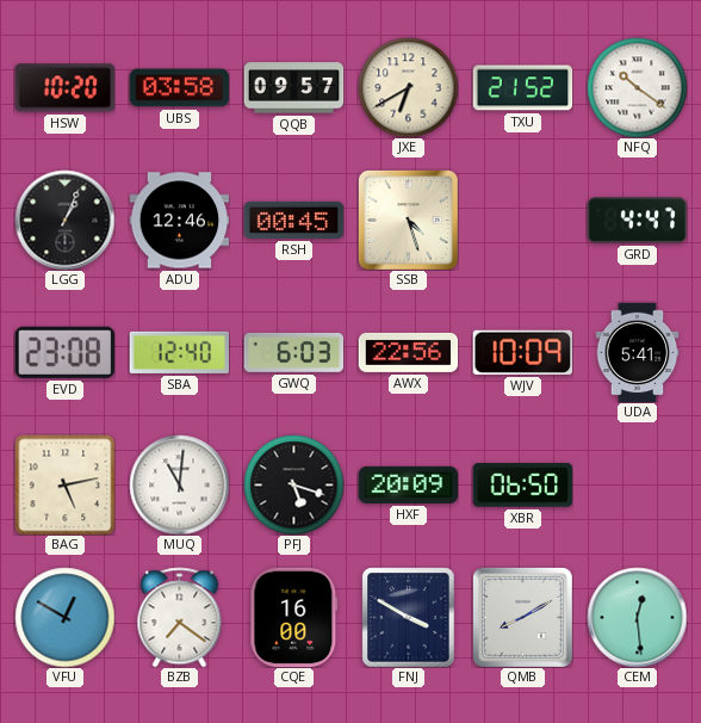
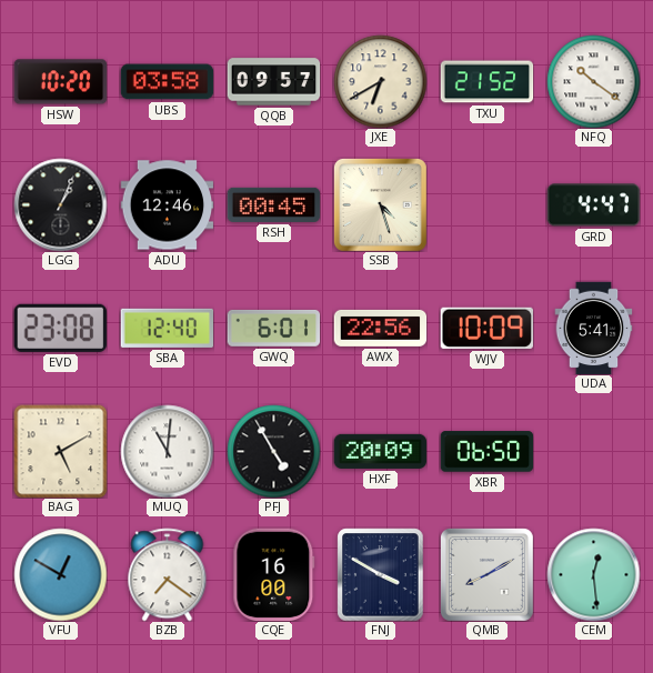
GWQ: 6:03 -> 6:01
BAG: 5:13 -> 5:10
PFJ: 5:18 -> 4:55
